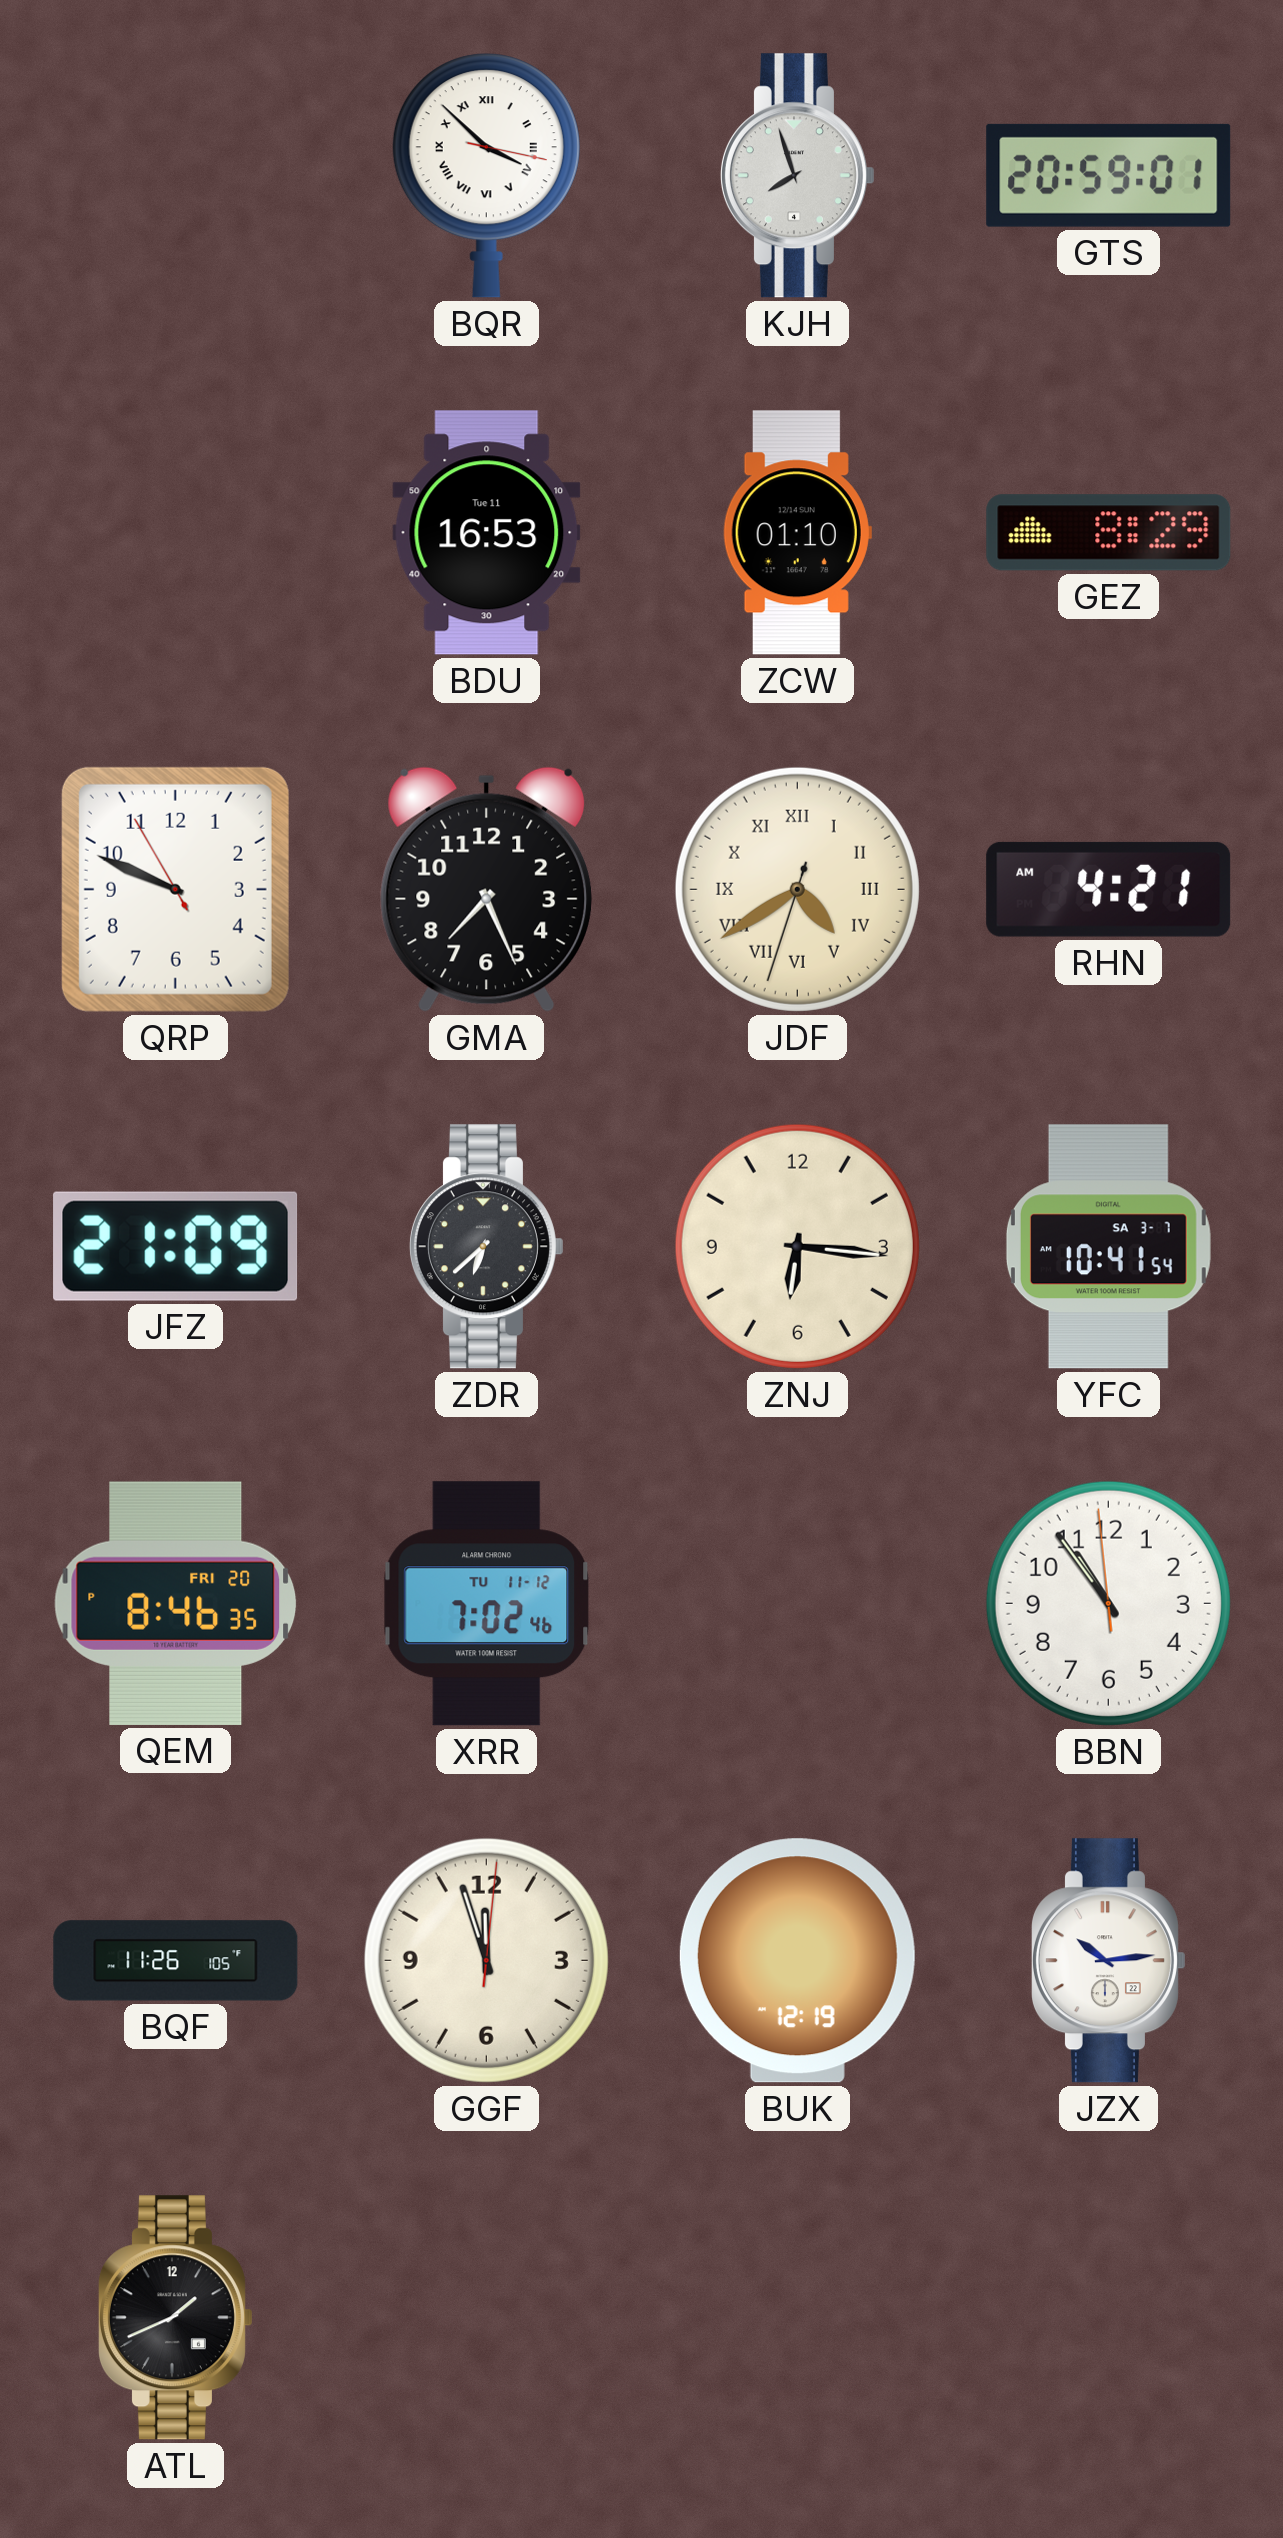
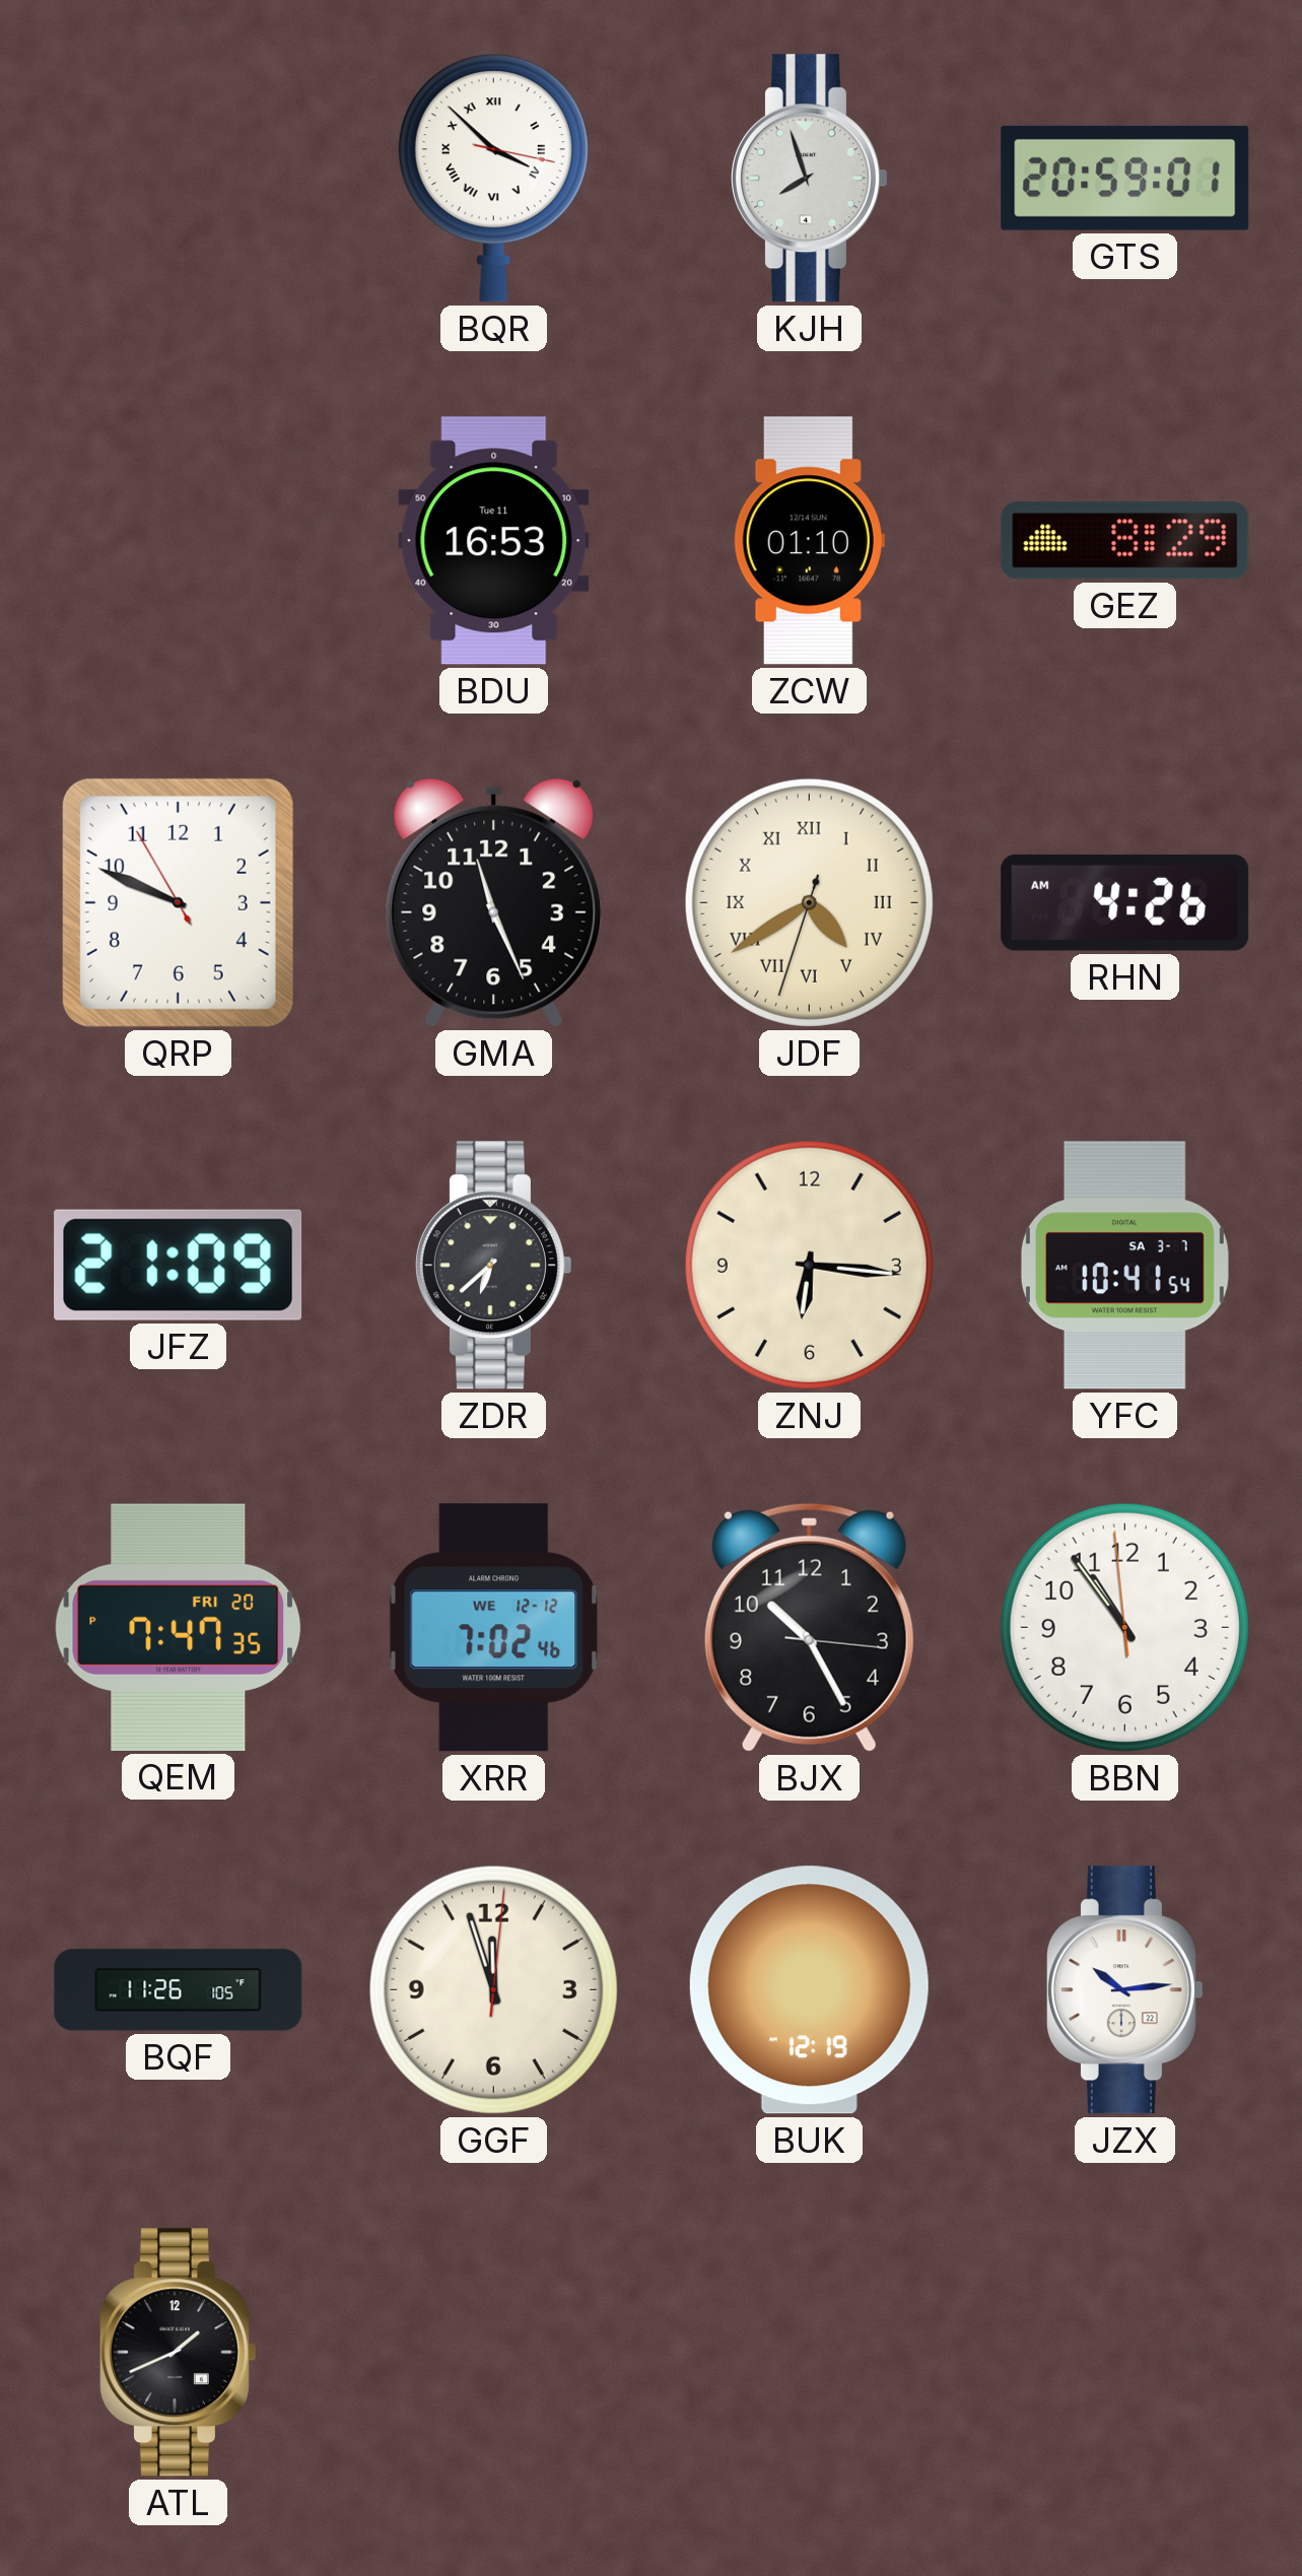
GMA: 7:26 -> 11:26
RHN: 4:21 -> 4:26
QEM: 8:46 -> 7:47
XRR date: TU 11-12 -> WE 12-12
BJX: none -> 10:25
